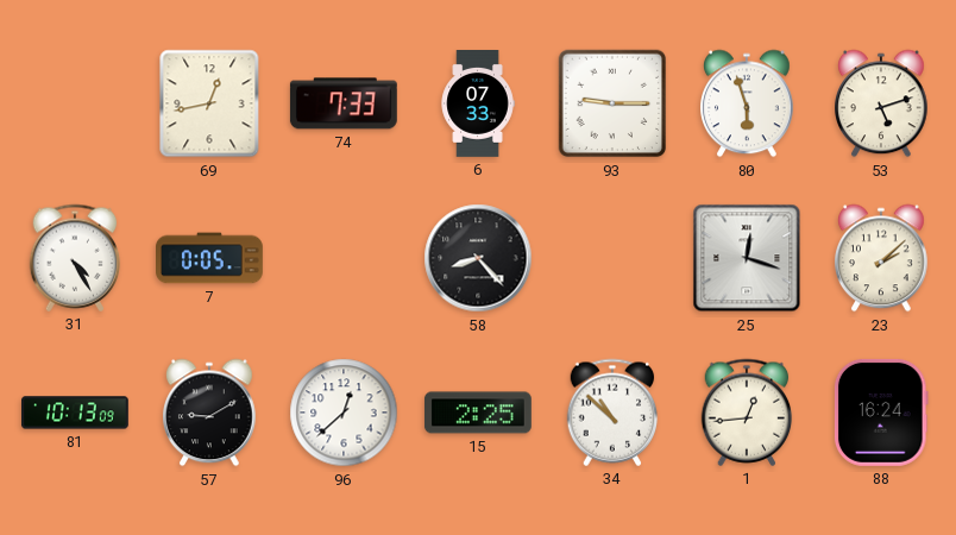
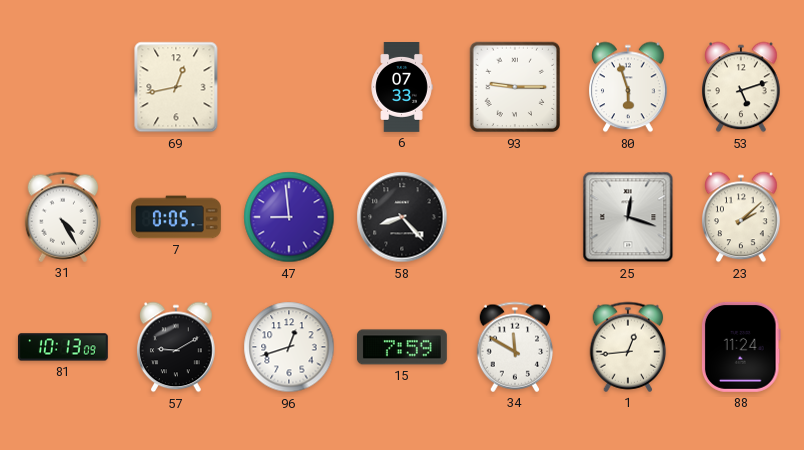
74: 7:33 -> none
47: none -> 8:59
96: 12:38 -> 12:42
15: 2:25 -> 7:59
34: 10:52 -> 11:50
88: 16:24 -> 11:24
